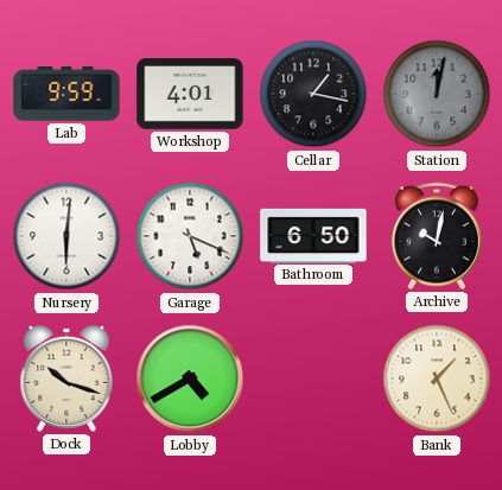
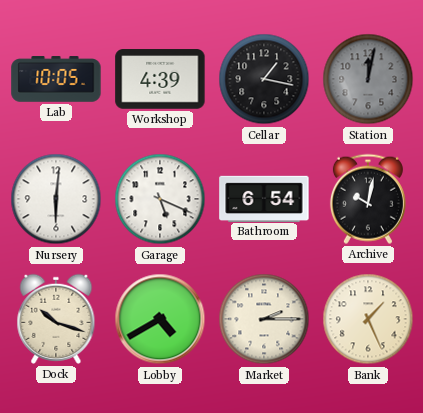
Lab: 9:59 -> 10:05
Workshop: 4:01 -> 4:39
Bathroom: 6:50 -> 6:54
Market: none -> 2:15
